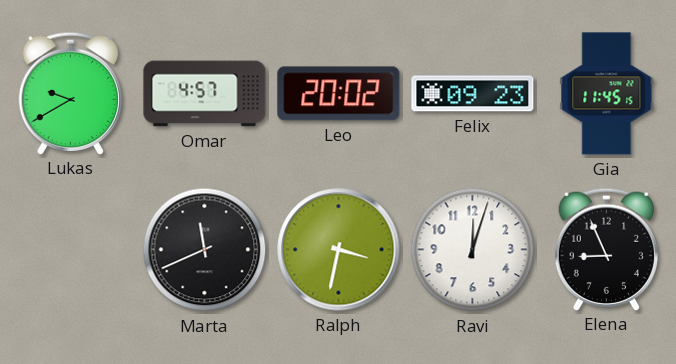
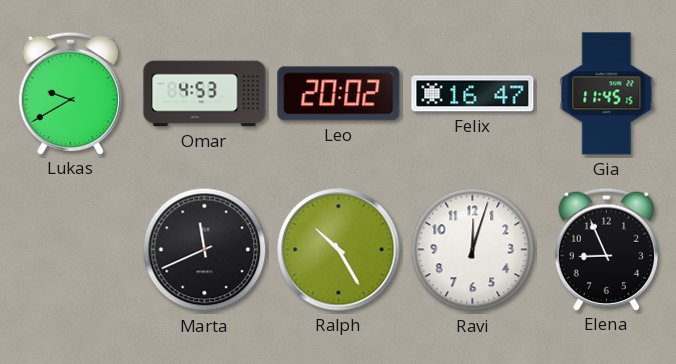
Omar: 4:57 -> 4:53
Felix: 09:23 -> 16:47
Ralph: 3:32 -> 10:25
